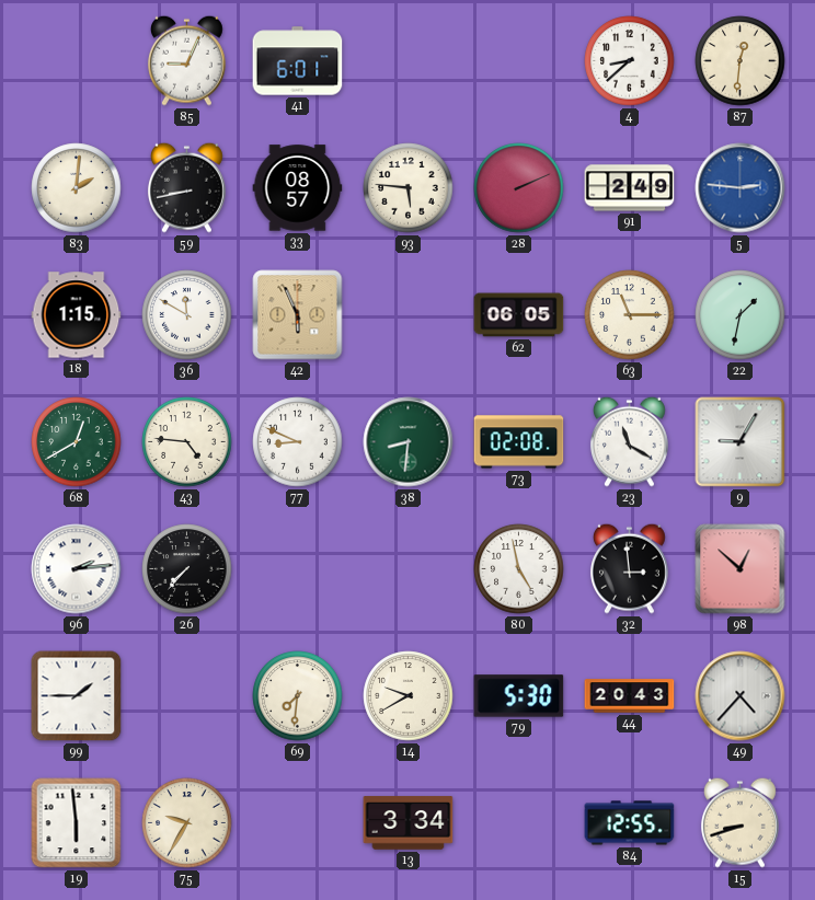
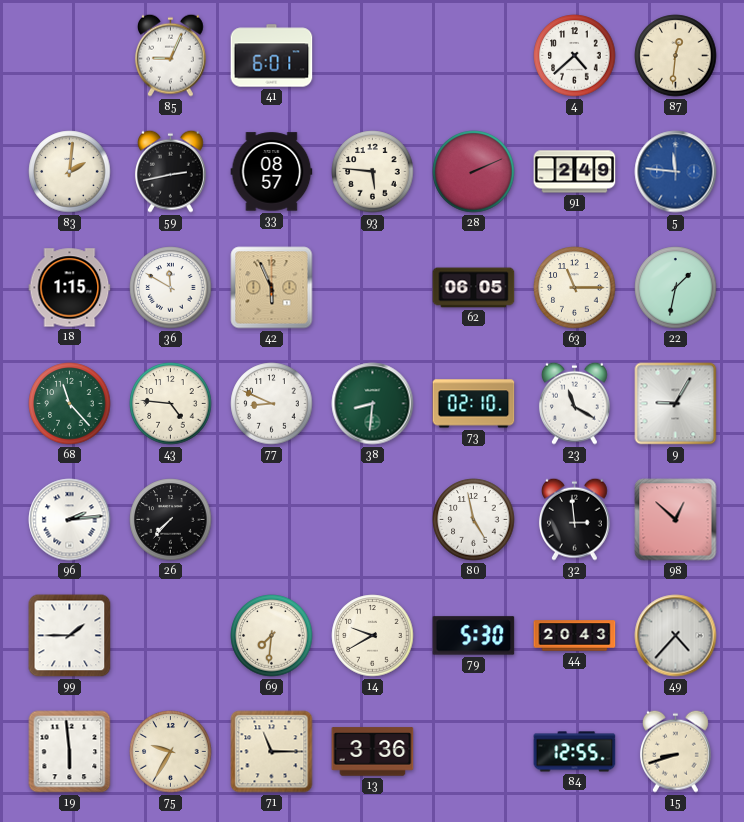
4: 8:38 -> 4:38
59: 8:43 -> 2:43
5: 2:46 -> 11:46
68: 12:40 -> 11:23
73: 02:08 -> 02:10
71: none -> 11:15
13: 3:34 -> 3:36
